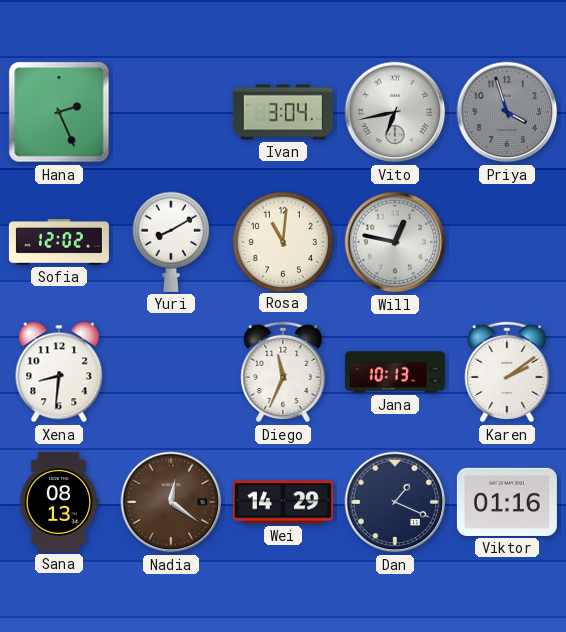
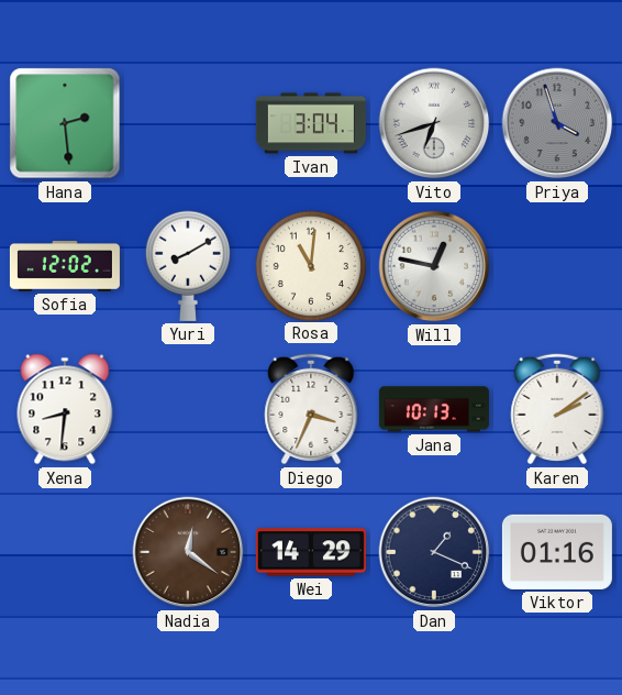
Hana: 2:26 -> 2:29
Vito: 6:43 -> 6:42
Diego: 11:34 -> 3:34
Sana: 08:13 -> none
